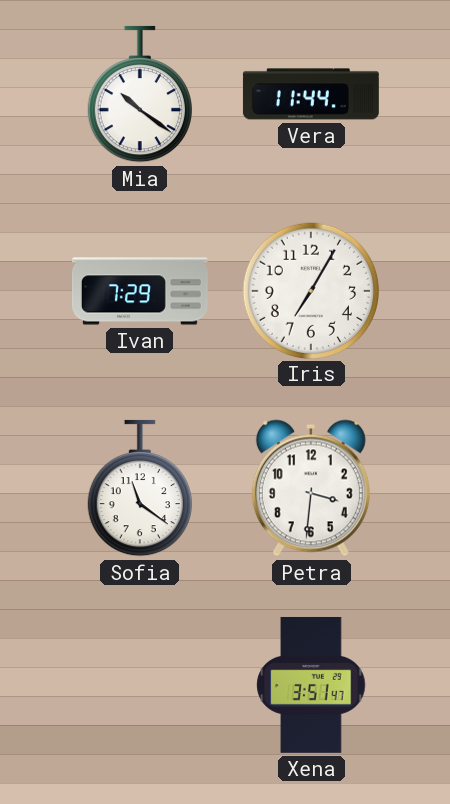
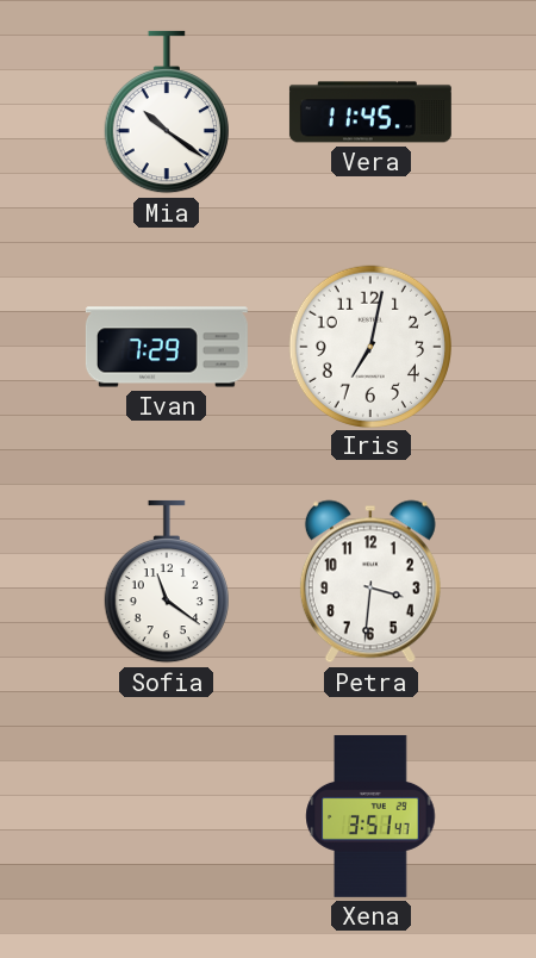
Vera: 11:44 -> 11:45
Iris: 7:05 -> 7:02
